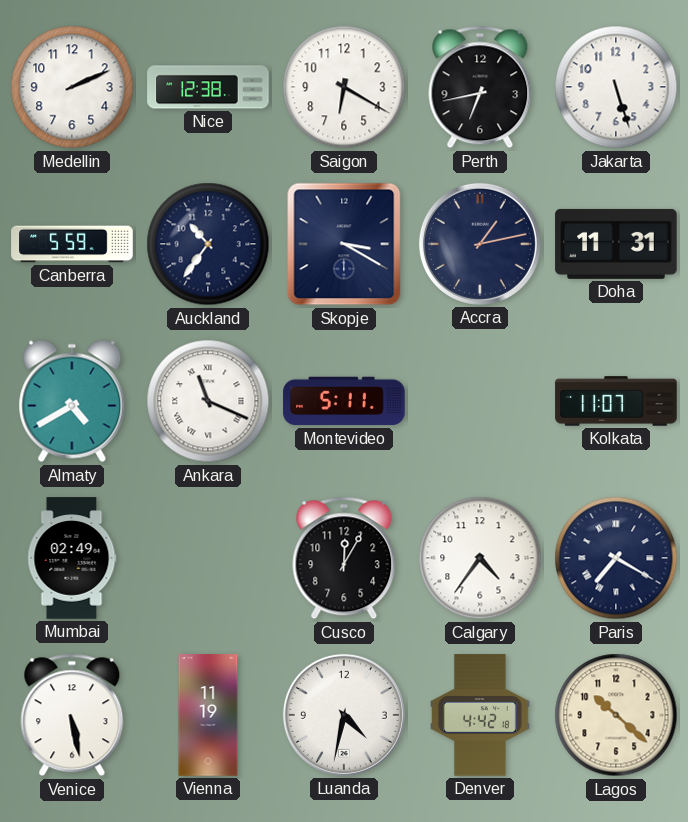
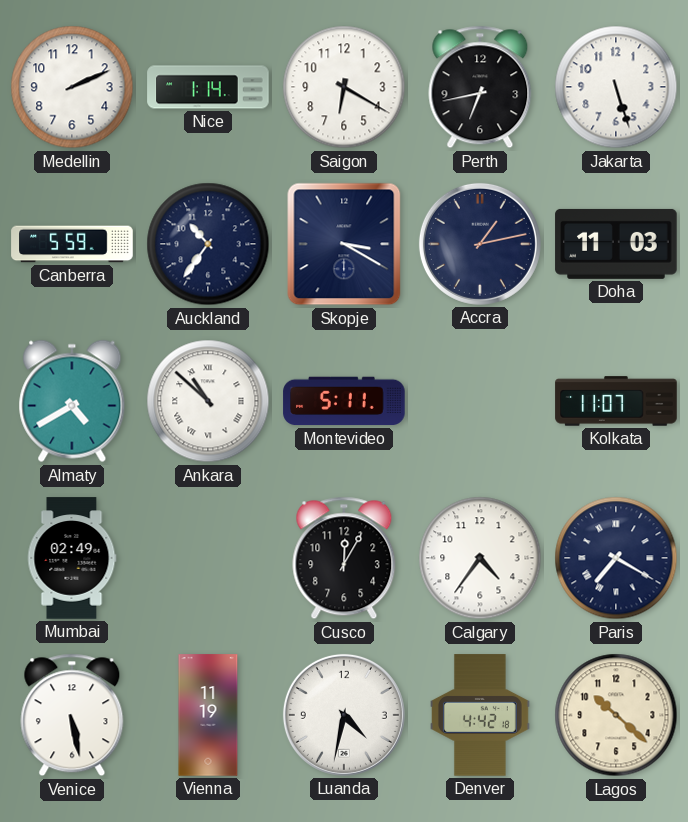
Nice: 12:38 -> 1:14
Doha: 11:31 -> 11:03
Ankara: 11:19 -> 10:52
